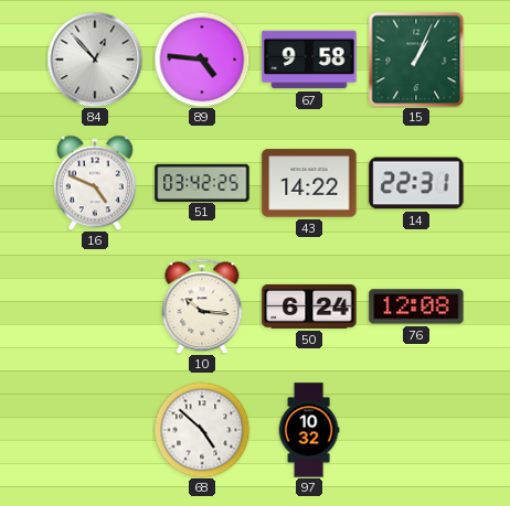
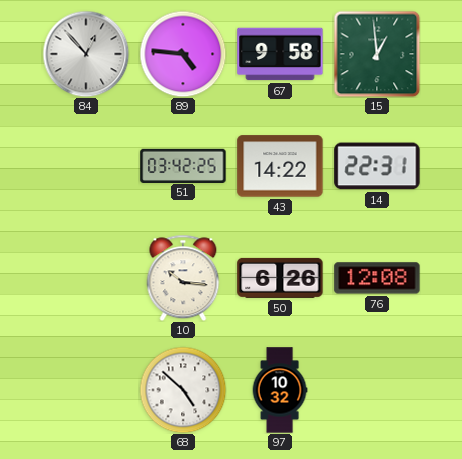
15: 1:04 -> 12:59
16: 4:49 -> none
50: 6:24 -> 6:26
